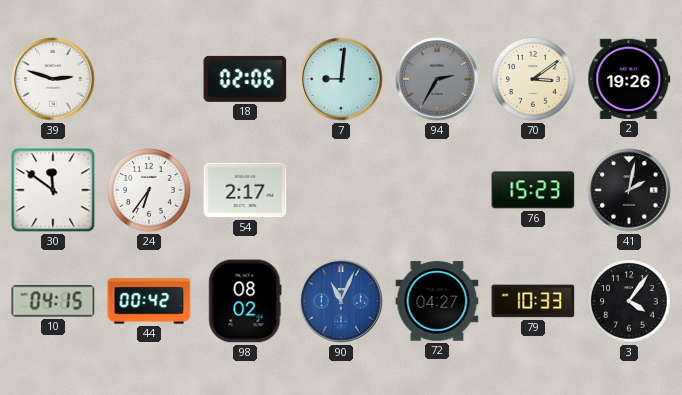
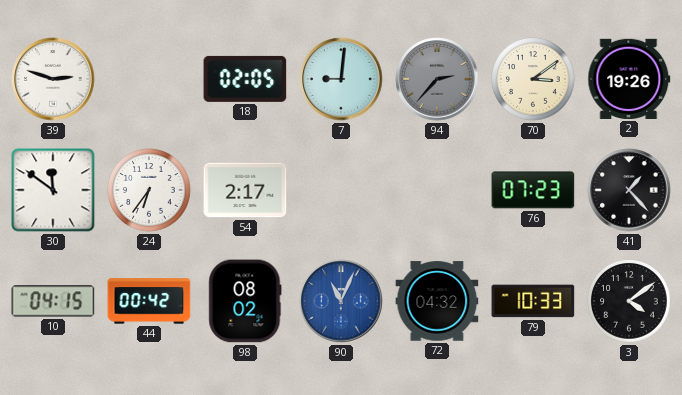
18: 02:06 -> 02:05
94: 2:35 -> 2:37
76: 15:23 -> 07:23
41: 2:02 -> 1:23
72: 04:27 -> 04:32
3: 4:06 -> 4:09
